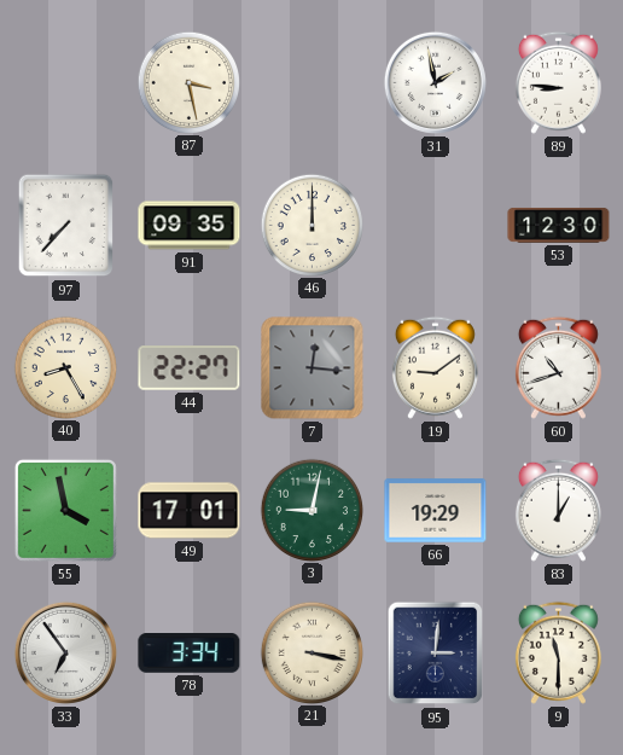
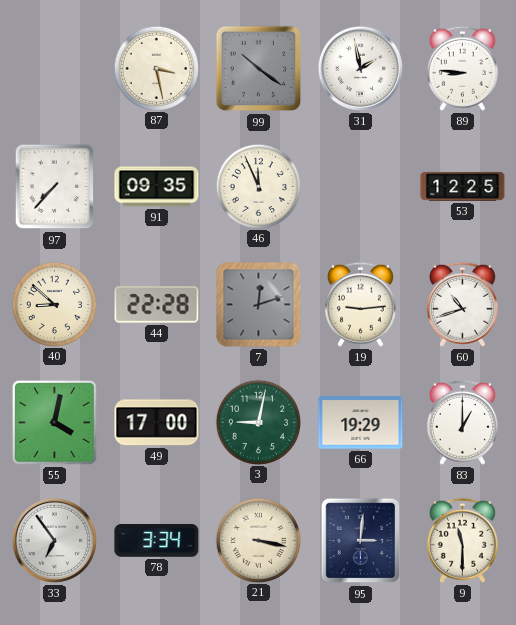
99: none -> 10:21
46: 12:00 -> 11:56
53: 12:30 -> 12:25
40: 8:25 -> 8:52
44: 22:27 -> 22:28
7: 12:16 -> 12:12
19: 9:09 -> 9:14
55: 3:58 -> 4:02
49: 17:01 -> 17:00
